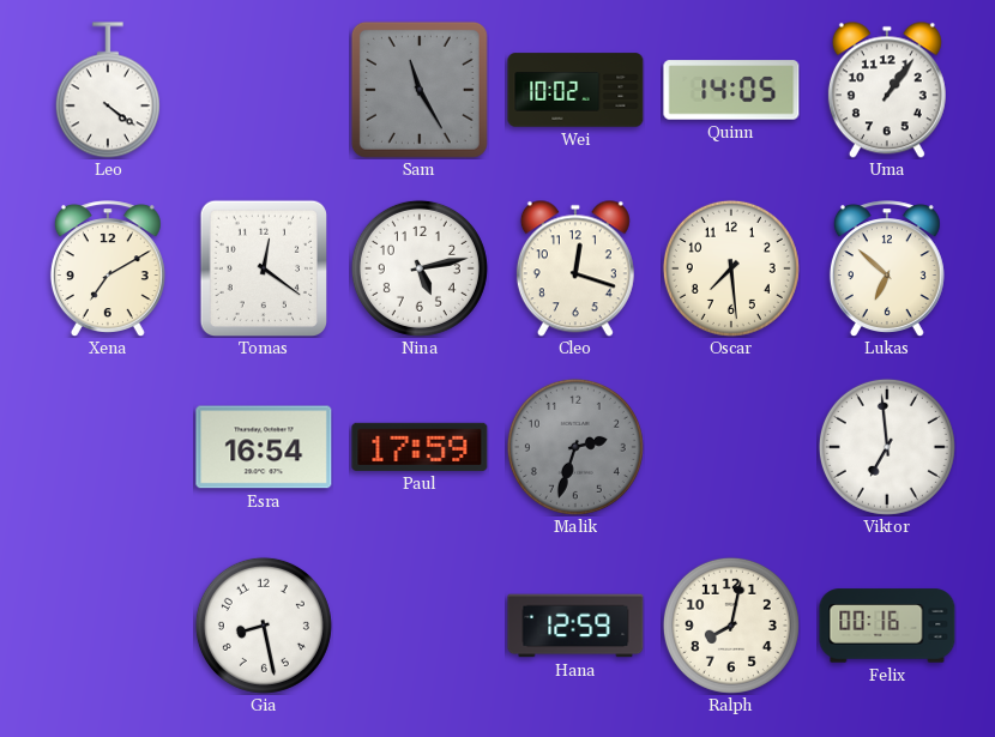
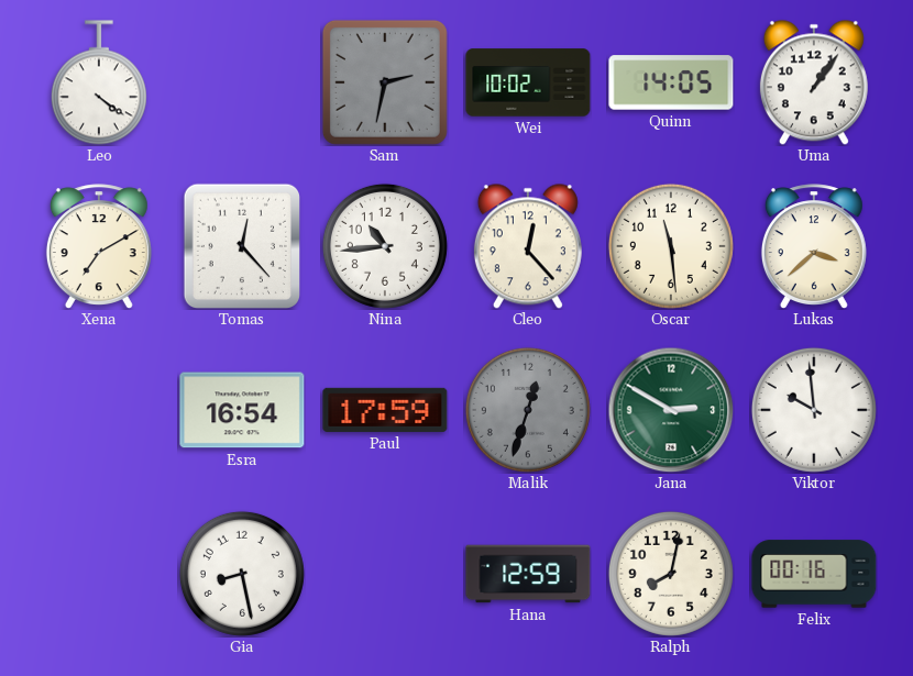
Sam: 11:25 -> 2:32
Tomas: 12:21 -> 12:23
Nina: 5:13 -> 10:44
Cleo: 12:18 -> 12:23
Oscar: 7:29 -> 11:29
Lukas: 6:52 -> 3:38
Malik: 2:33 -> 12:33
Jana: none -> 2:50
Viktor: 6:59 -> 9:59
